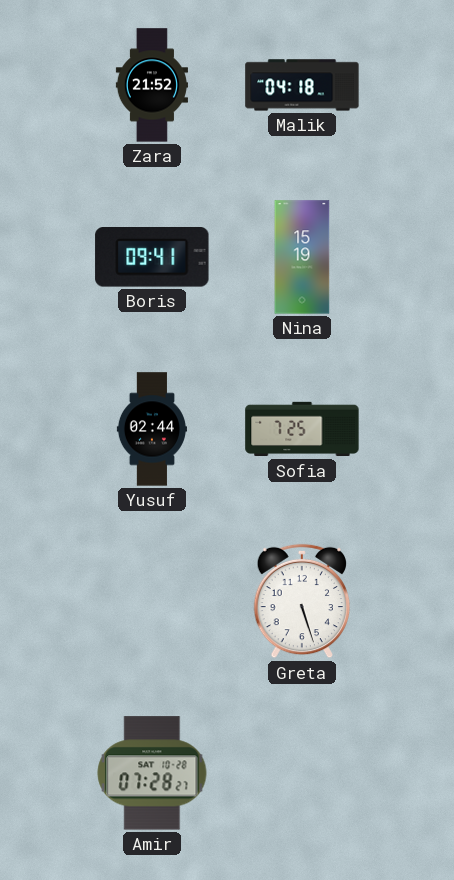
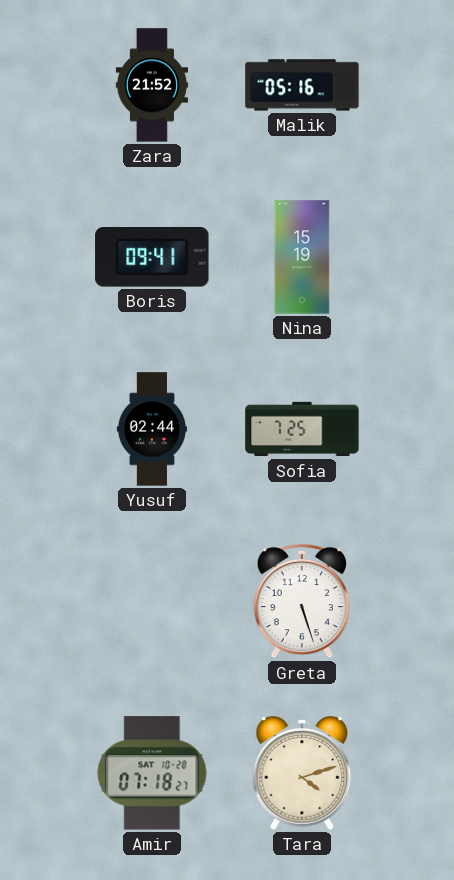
Malik: 04:18 -> 05:16
Amir: 07:28 -> 07:18
Tara: none -> 4:12
